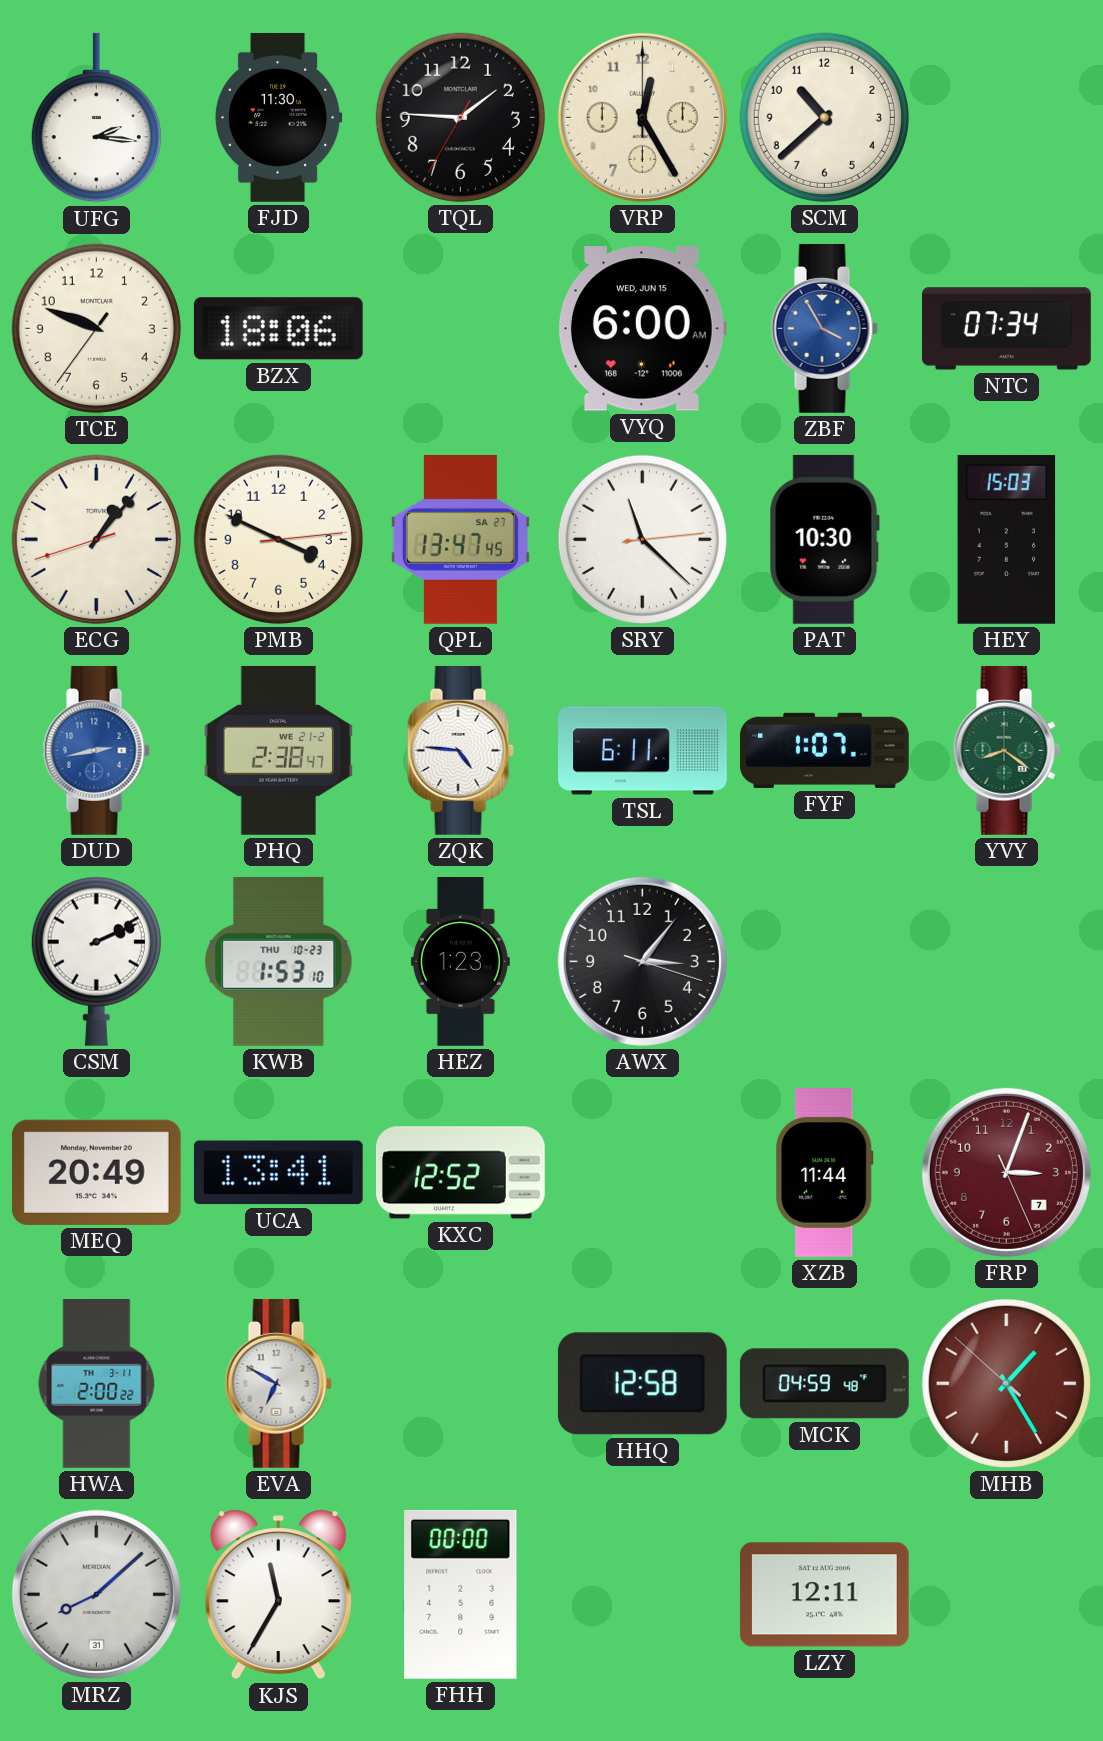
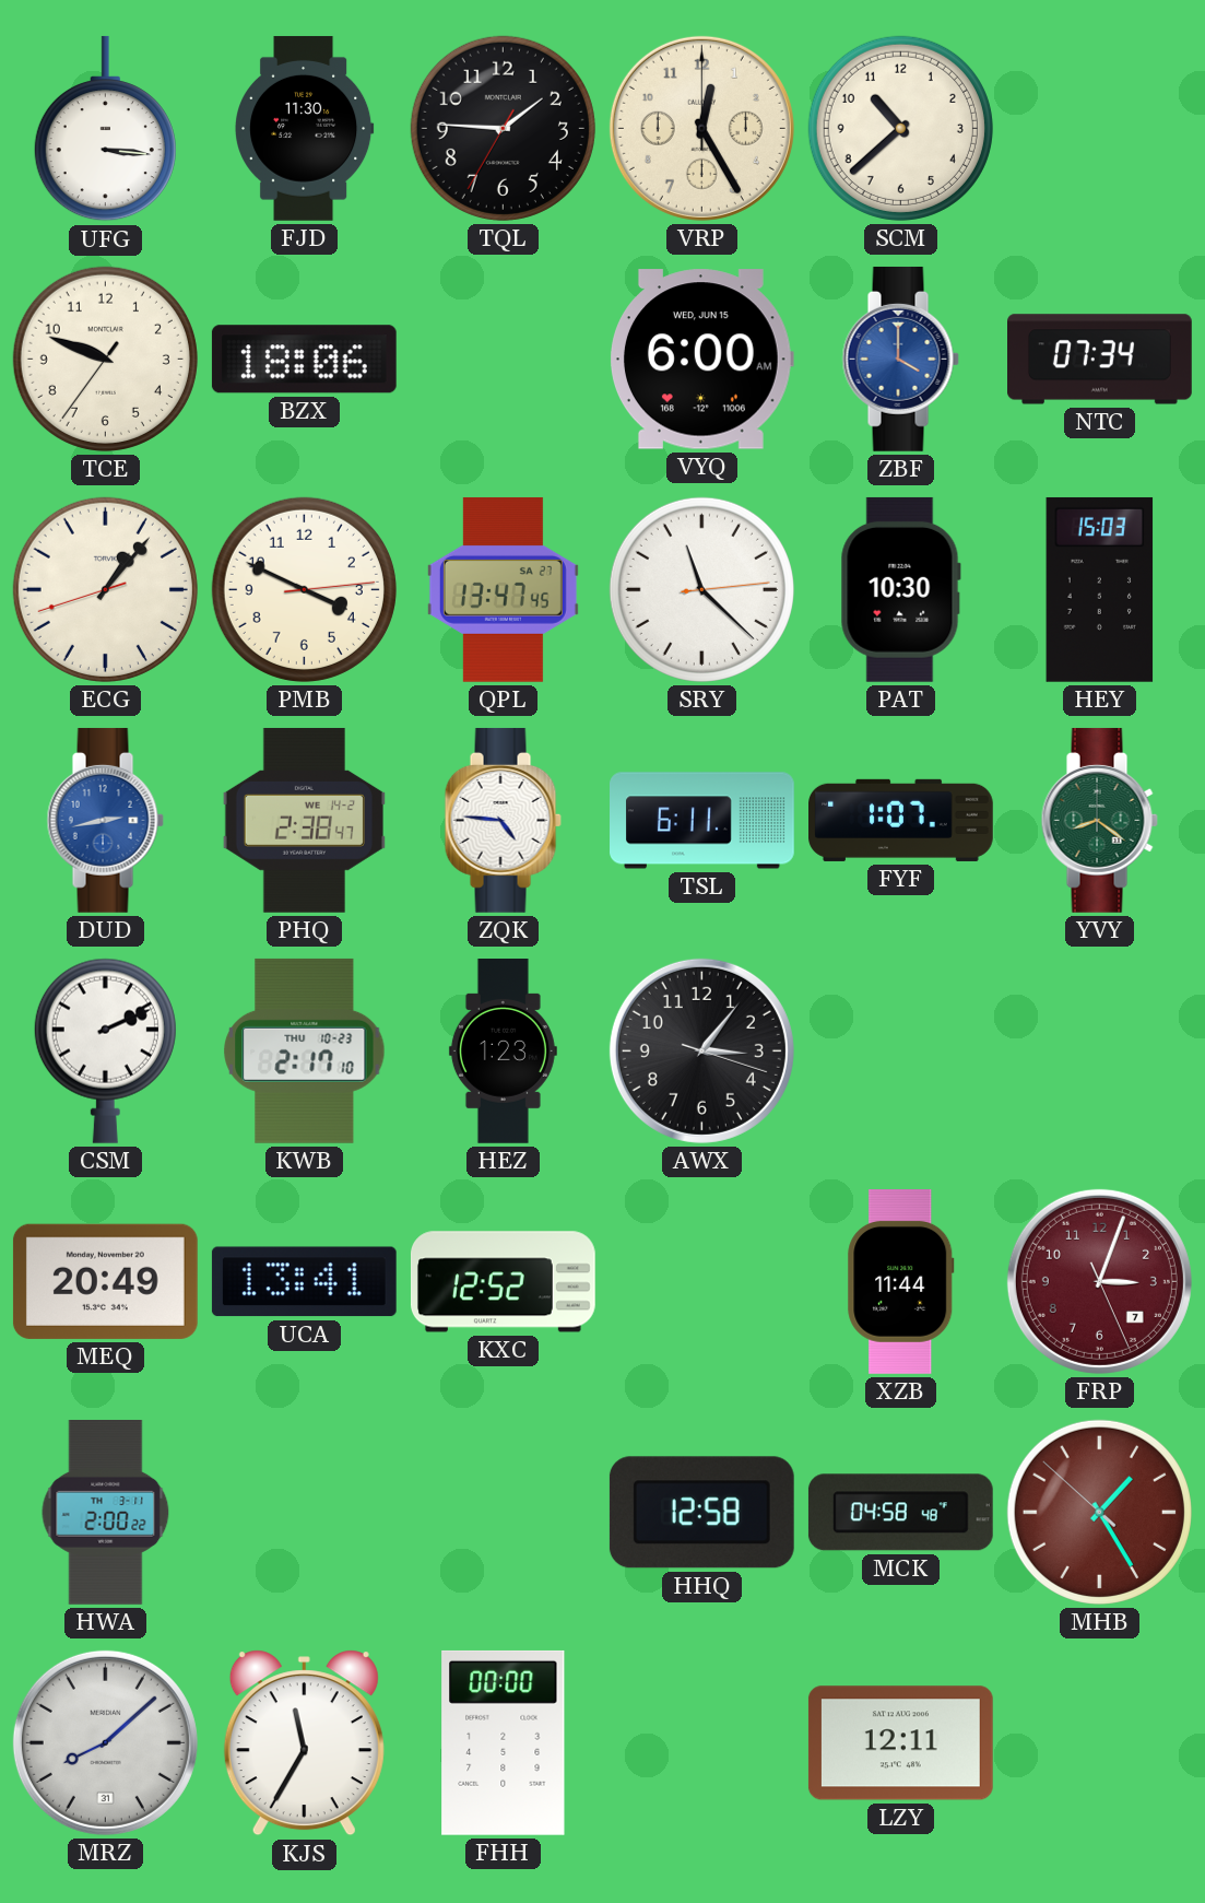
UFG: 2:16 -> 3:16
ZBF: 3:55 -> 4:00
PHQ date: WE 21-2 -> WE 14-2
KWB: 1:53 -> 2:17
EVA: 6:50 -> none
MCK: 04:59 -> 04:58
